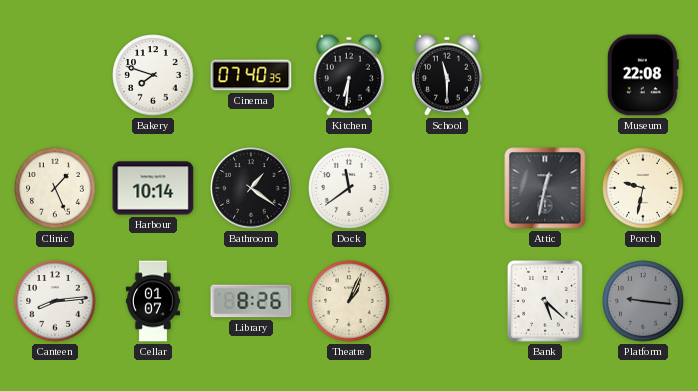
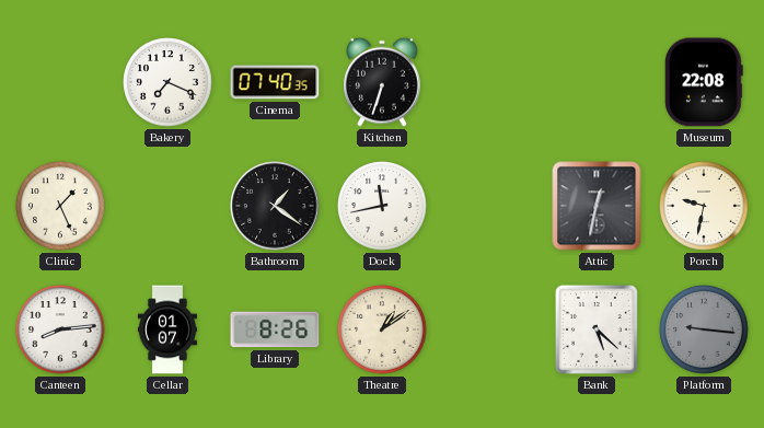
Bakery: 7:48 -> 7:19
Kitchen: 6:31 -> 6:33
School: 11:30 -> none
Harbour: 10:14 -> none
Dock: 11:39 -> 11:43
Theatre: 1:04 -> 1:09
